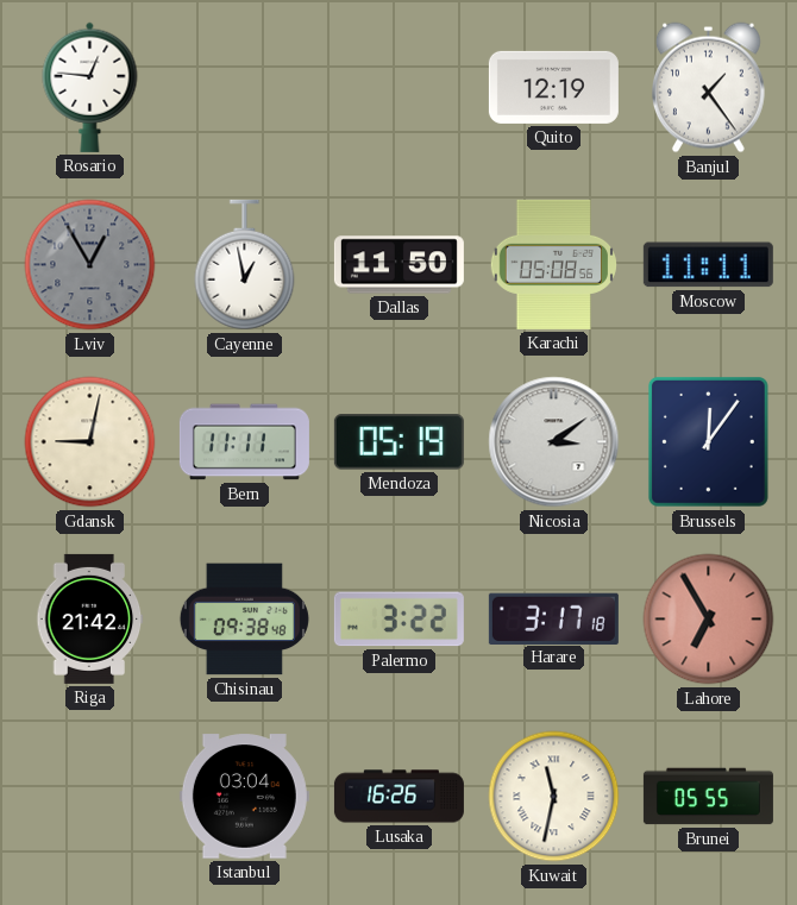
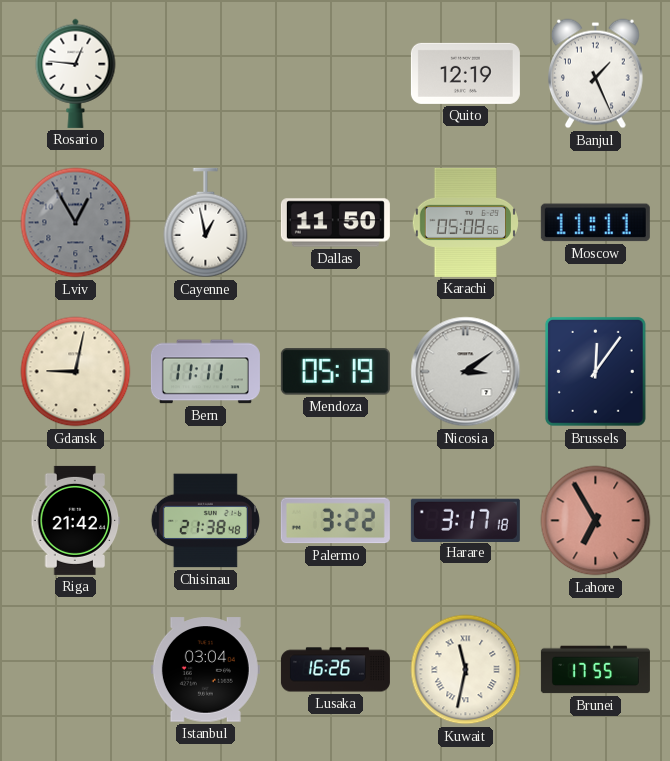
Banjul: 1:24 -> 1:26
Chisinau: 09:38 -> 21:38
Brunei: 05:55 -> 17:55
